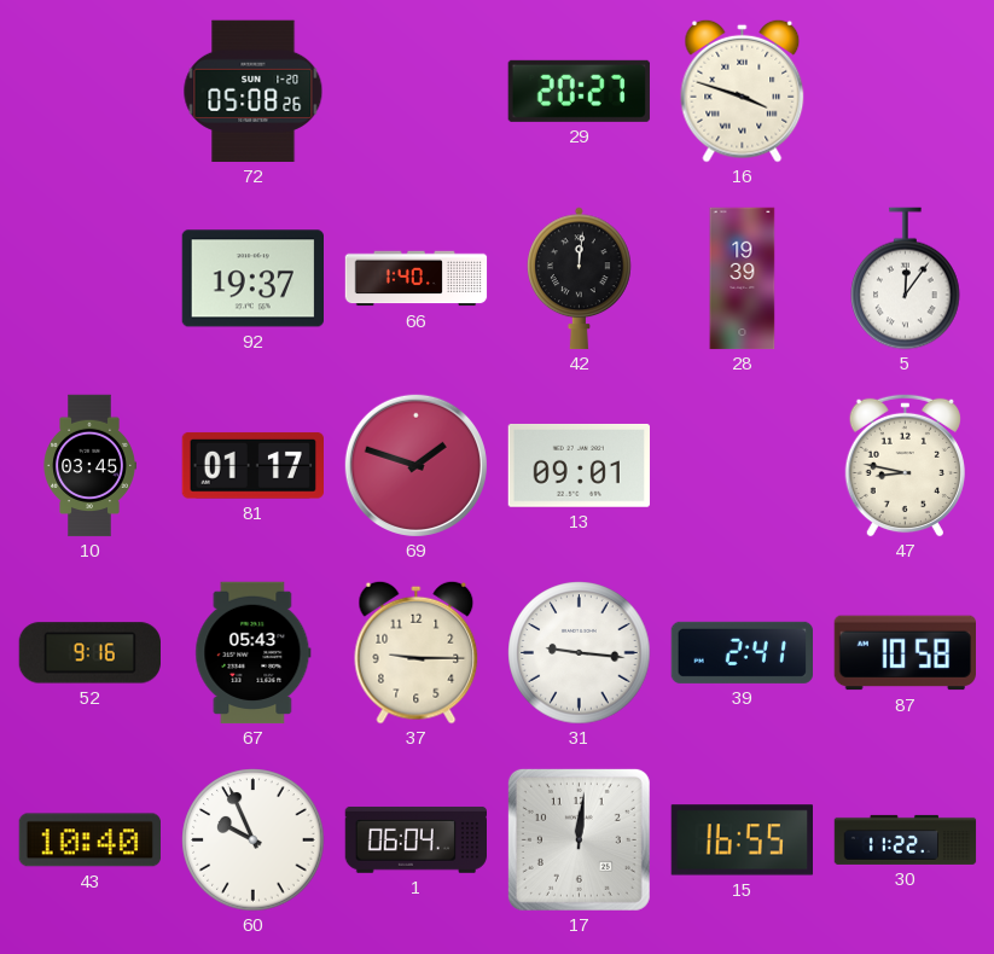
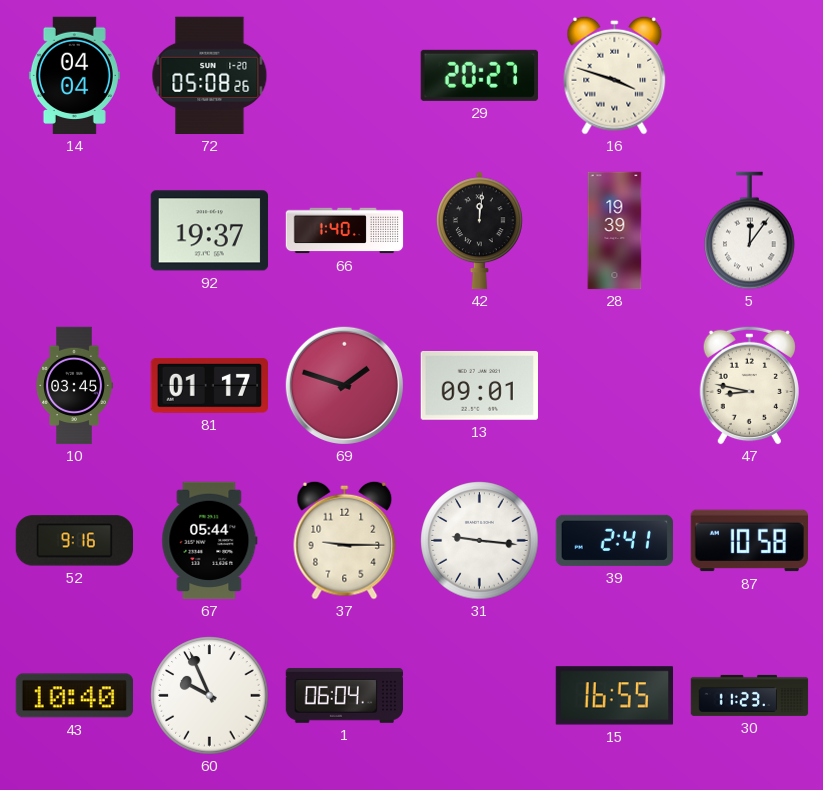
14: none -> 04:04
67: 05:43 -> 05:44
17: 12:01 -> none
30: 11:22 -> 11:23
